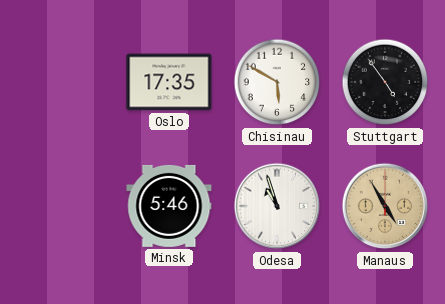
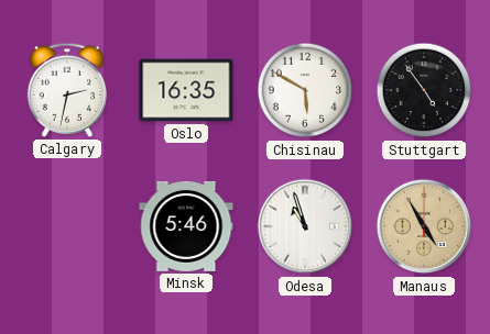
Calgary: none -> 2:32
Oslo: 17:35 -> 16:35
